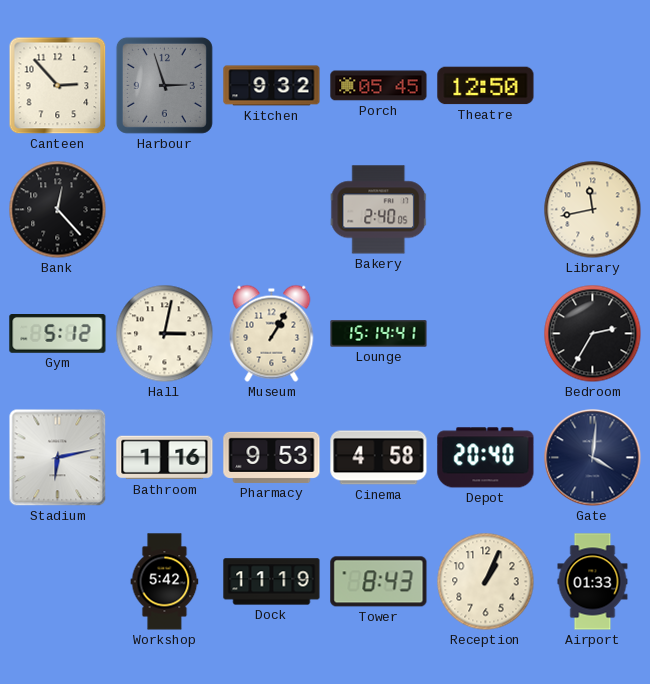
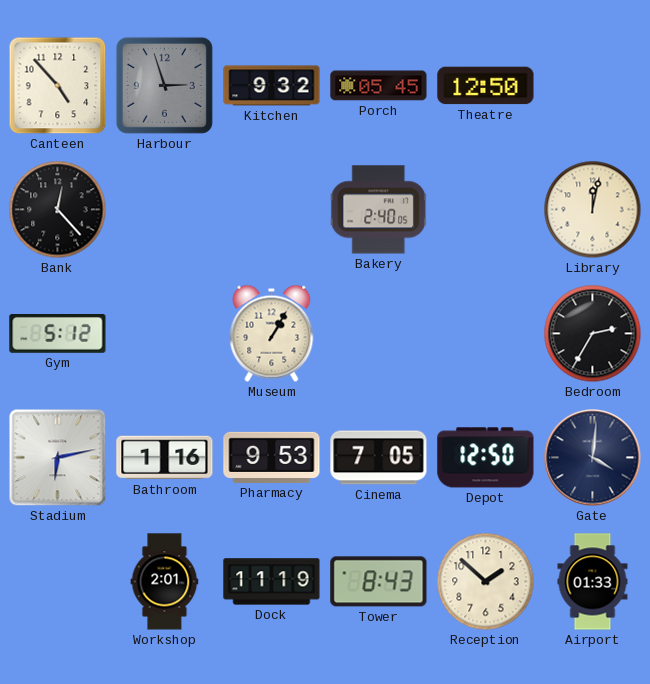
Canteen: 2:53 -> 4:53
Library: 11:43 -> 12:02
Hall: 3:02 -> none
Lounge: 15:14 -> none
Cinema: 4:58 -> 7:05
Depot: 20:40 -> 12:50
Workshop: 5:42 -> 2:01
Reception: 1:04 -> 1:52
